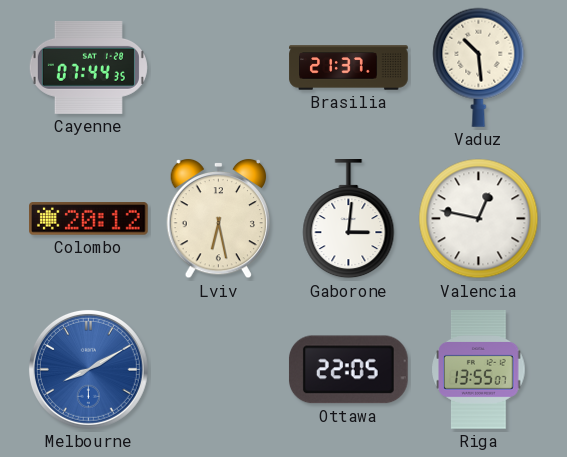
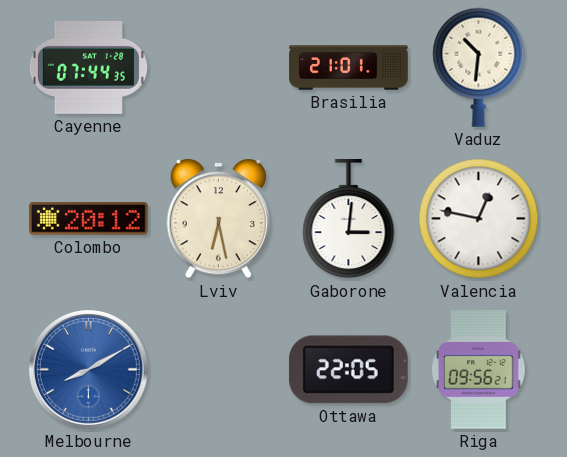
Brasilia: 21:37 -> 21:01
Vaduz: 10:29 -> 10:31
Riga: 13:55 -> 09:56
